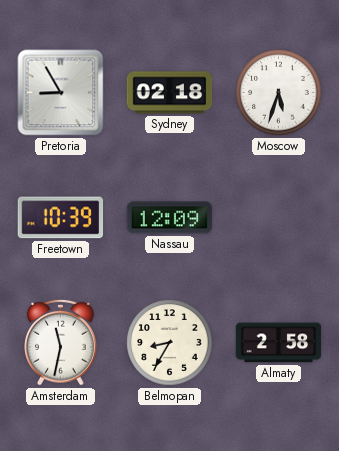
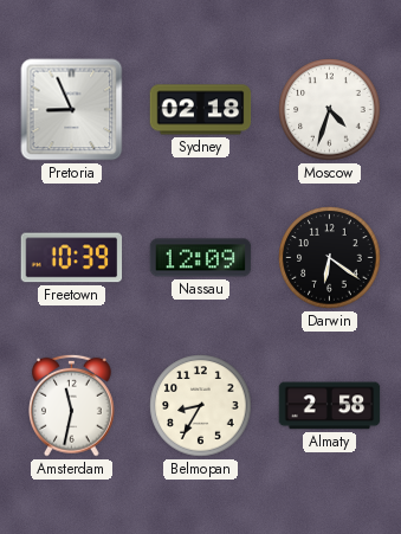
Pretoria: 8:55 -> 8:56
Moscow: 5:33 -> 4:33
Darwin: none -> 6:21
